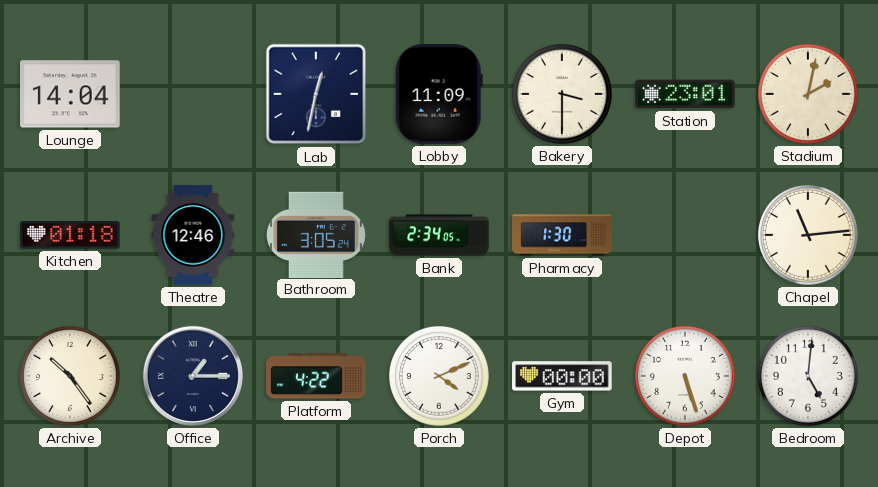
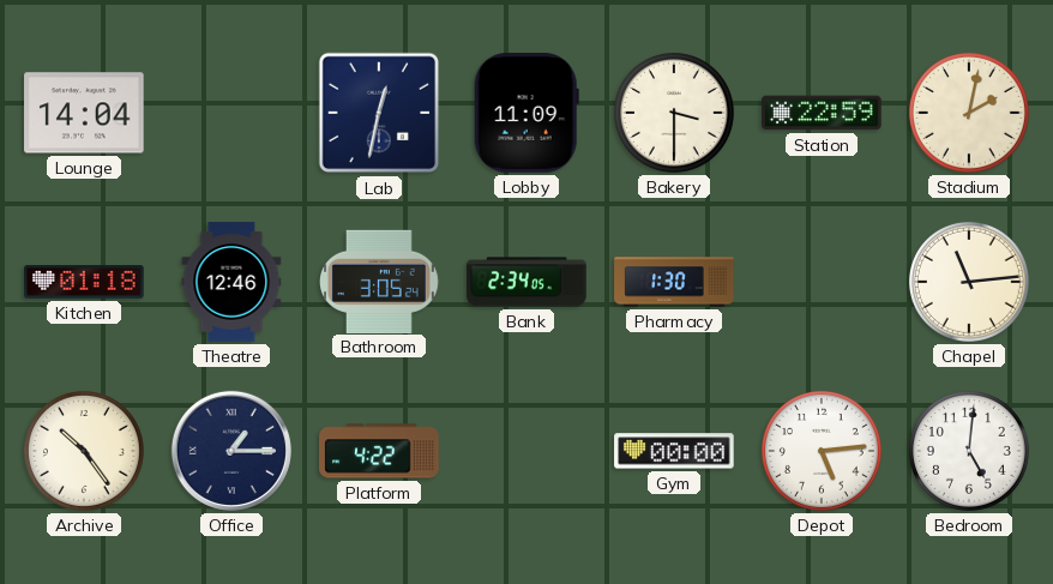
Station: 23:01 -> 22:59
Porch: 4:11 -> none
Depot: 5:27 -> 5:14
